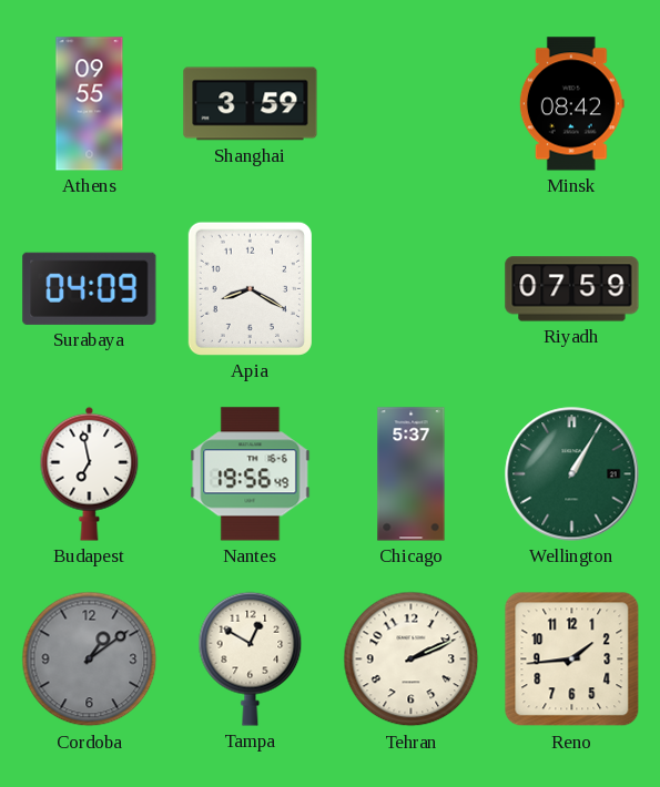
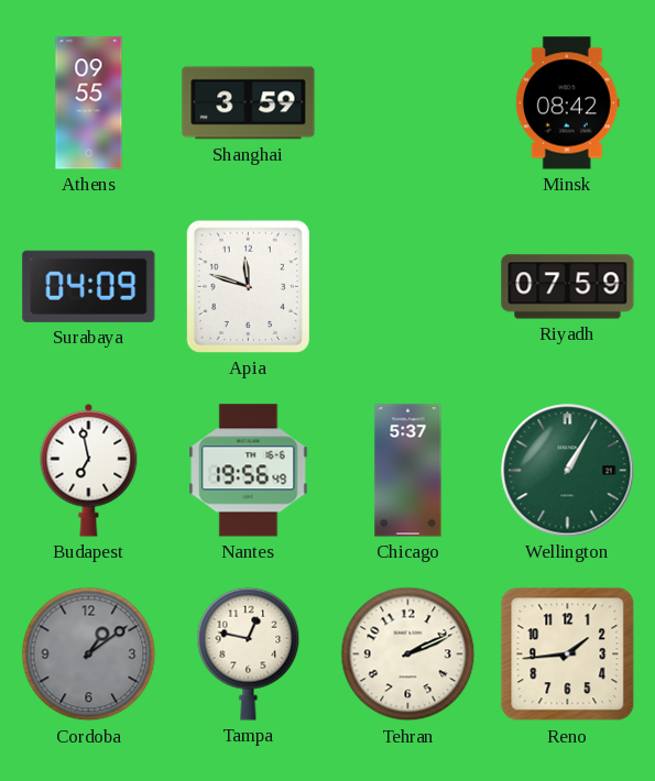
Apia: 8:20 -> 11:48
Tampa: 12:50 -> 12:47
